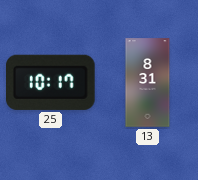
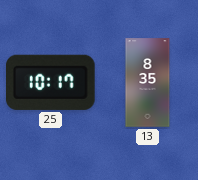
13: 8:31 -> 8:35
